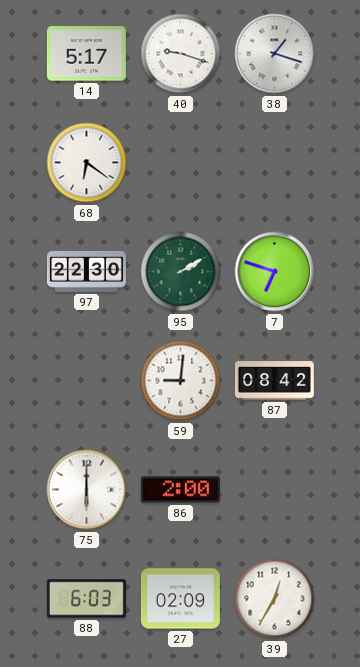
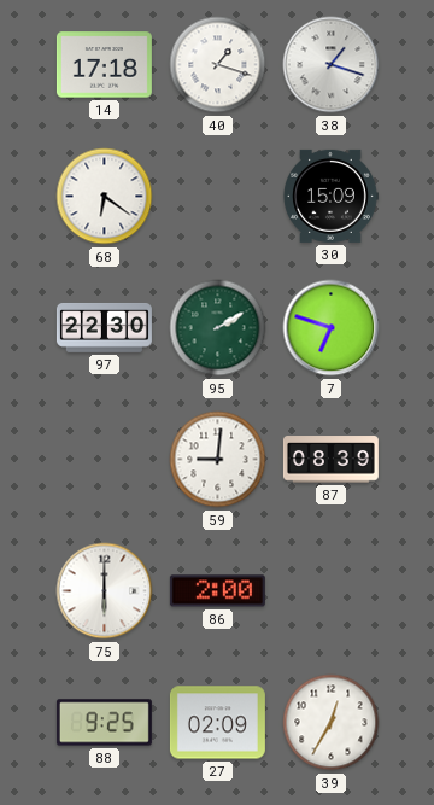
14: 5:17 -> 17:18
40: 9:18 -> 1:18
30: none -> 15:09
87: 08:42 -> 08:39
88: 6:03 -> 9:25
